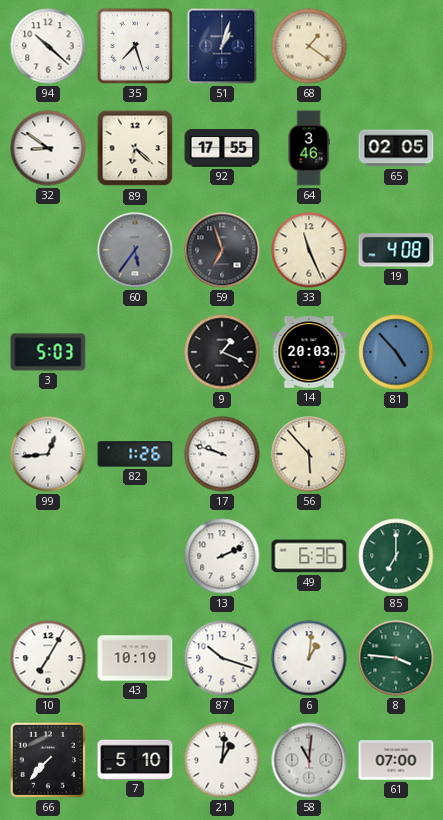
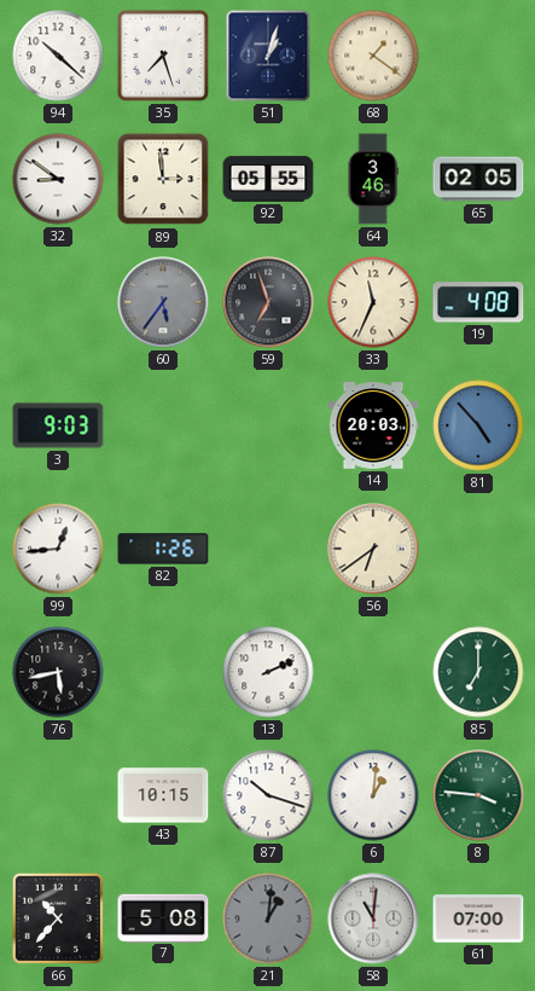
89: 6:22 -> 2:59
92: 17:55 -> 05:55
33: 11:26 -> 11:34
3: 5:03 -> 9:03
9: 1:19 -> none
17: 9:48 -> none
56: 5:53 -> 6:39
76: none -> 5:43
49: 6:36 -> none
10: 7:05 -> none
43: 10:19 -> 10:15
66: 7:37 -> 10:37
7: 5:10 -> 5:08
21 dial: white -> grey
